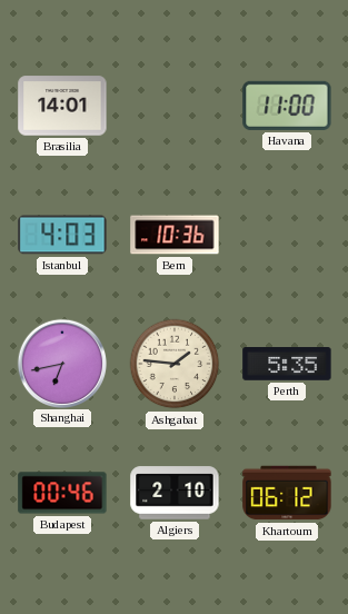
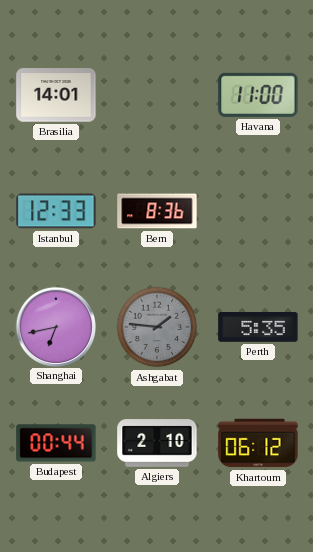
Istanbul: 4:03 -> 12:33
Bern: 10:36 -> 8:36
Ashgabat dial: cream -> grey
Budapest: 00:46 -> 00:44
